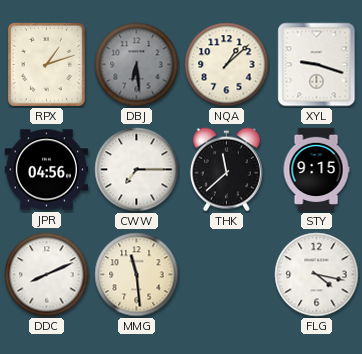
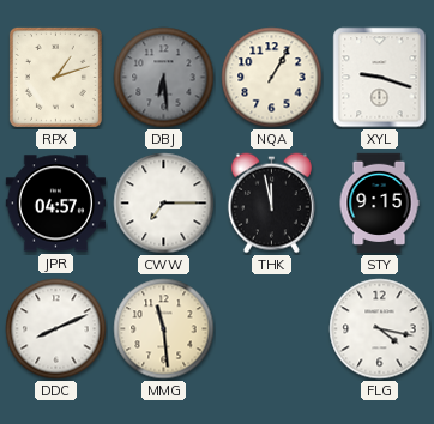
NQA: 1:08 -> 1:05
JPR: 04:56 -> 04:57
THK: 11:38 -> 11:58
